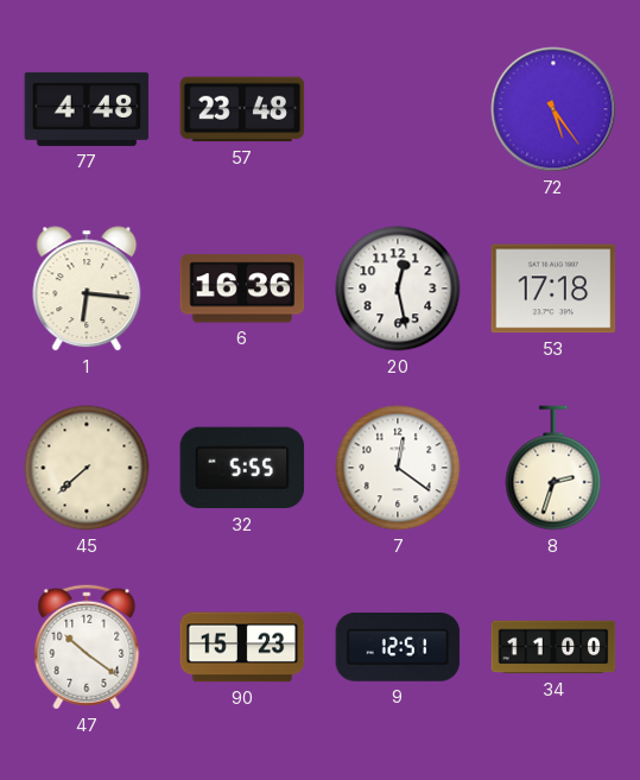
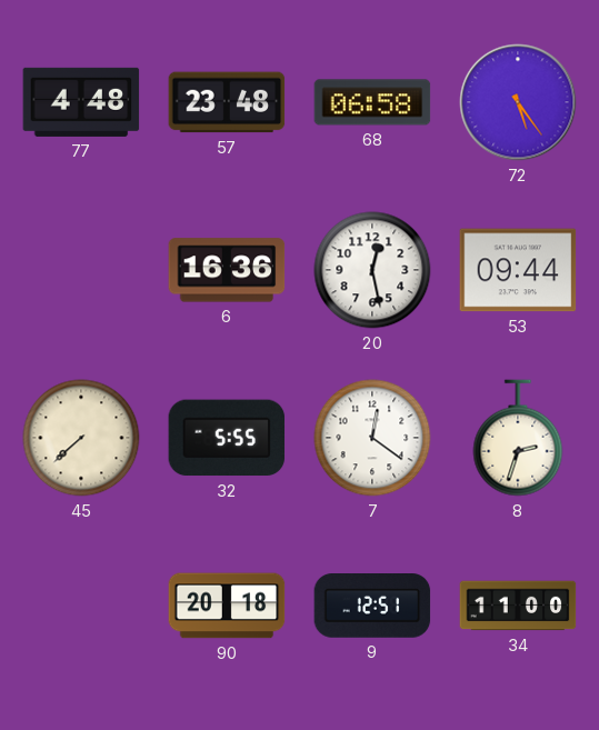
68: none -> 06:58
1: 6:16 -> none
53: 17:18 -> 09:44
47: 10:21 -> none
90: 15:23 -> 20:18
